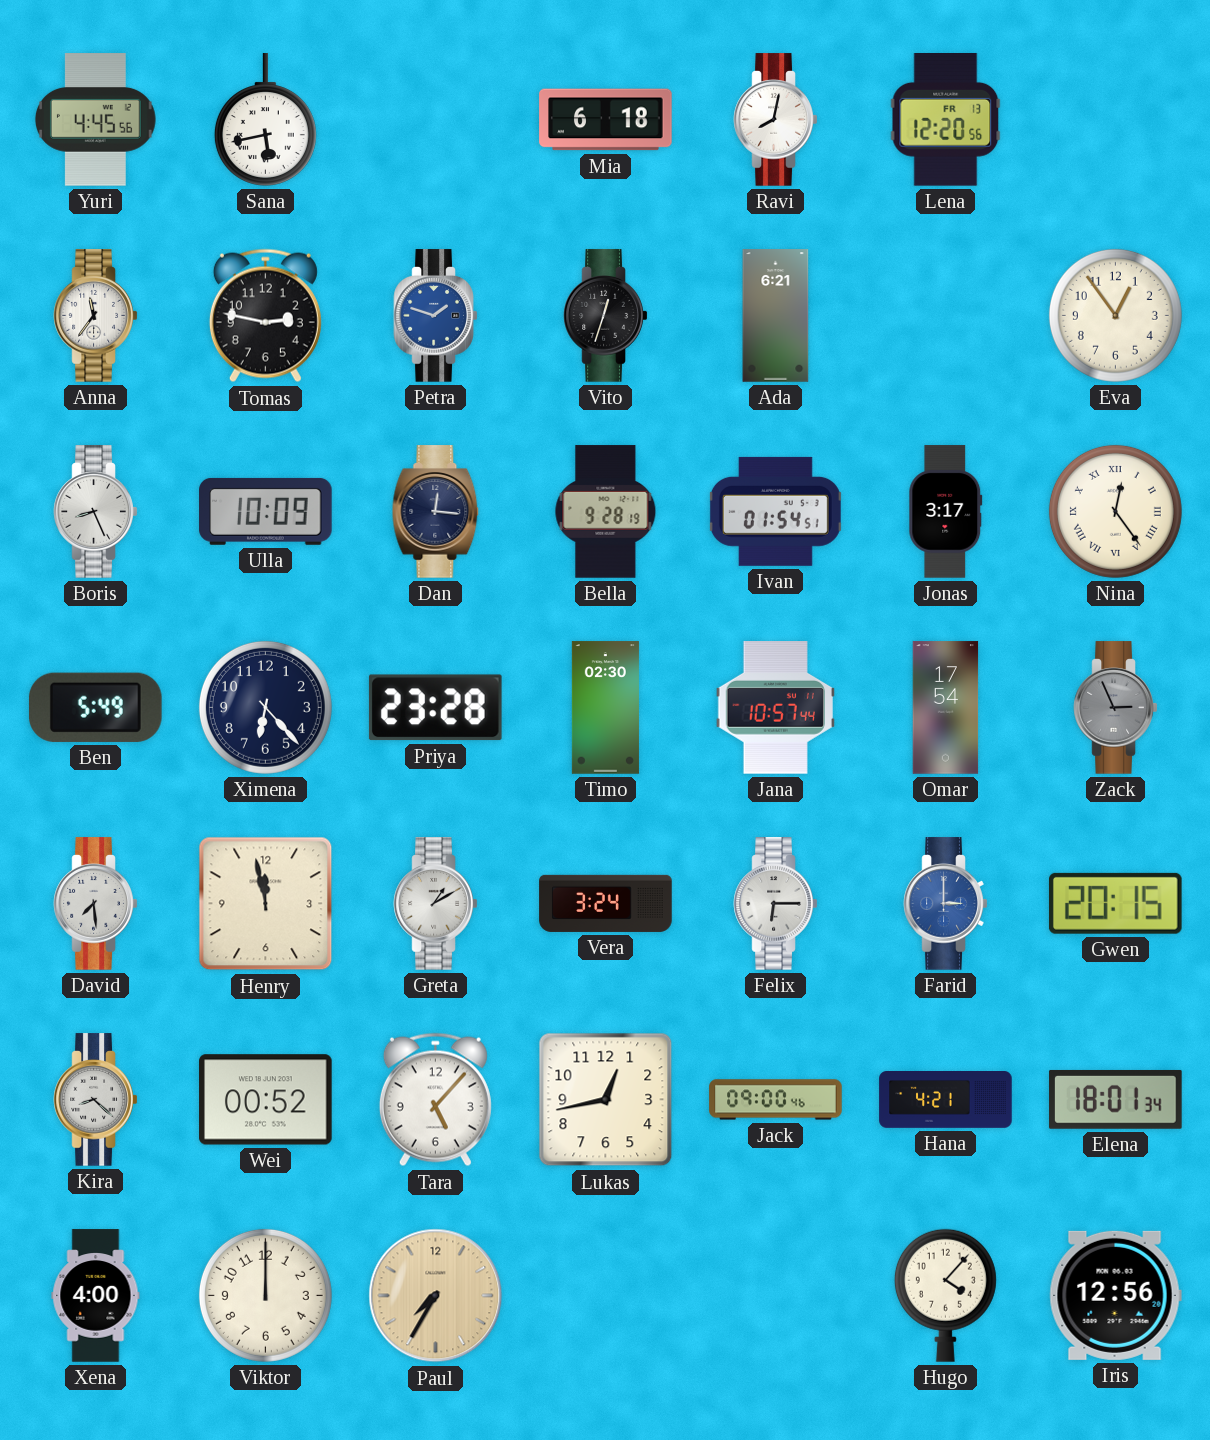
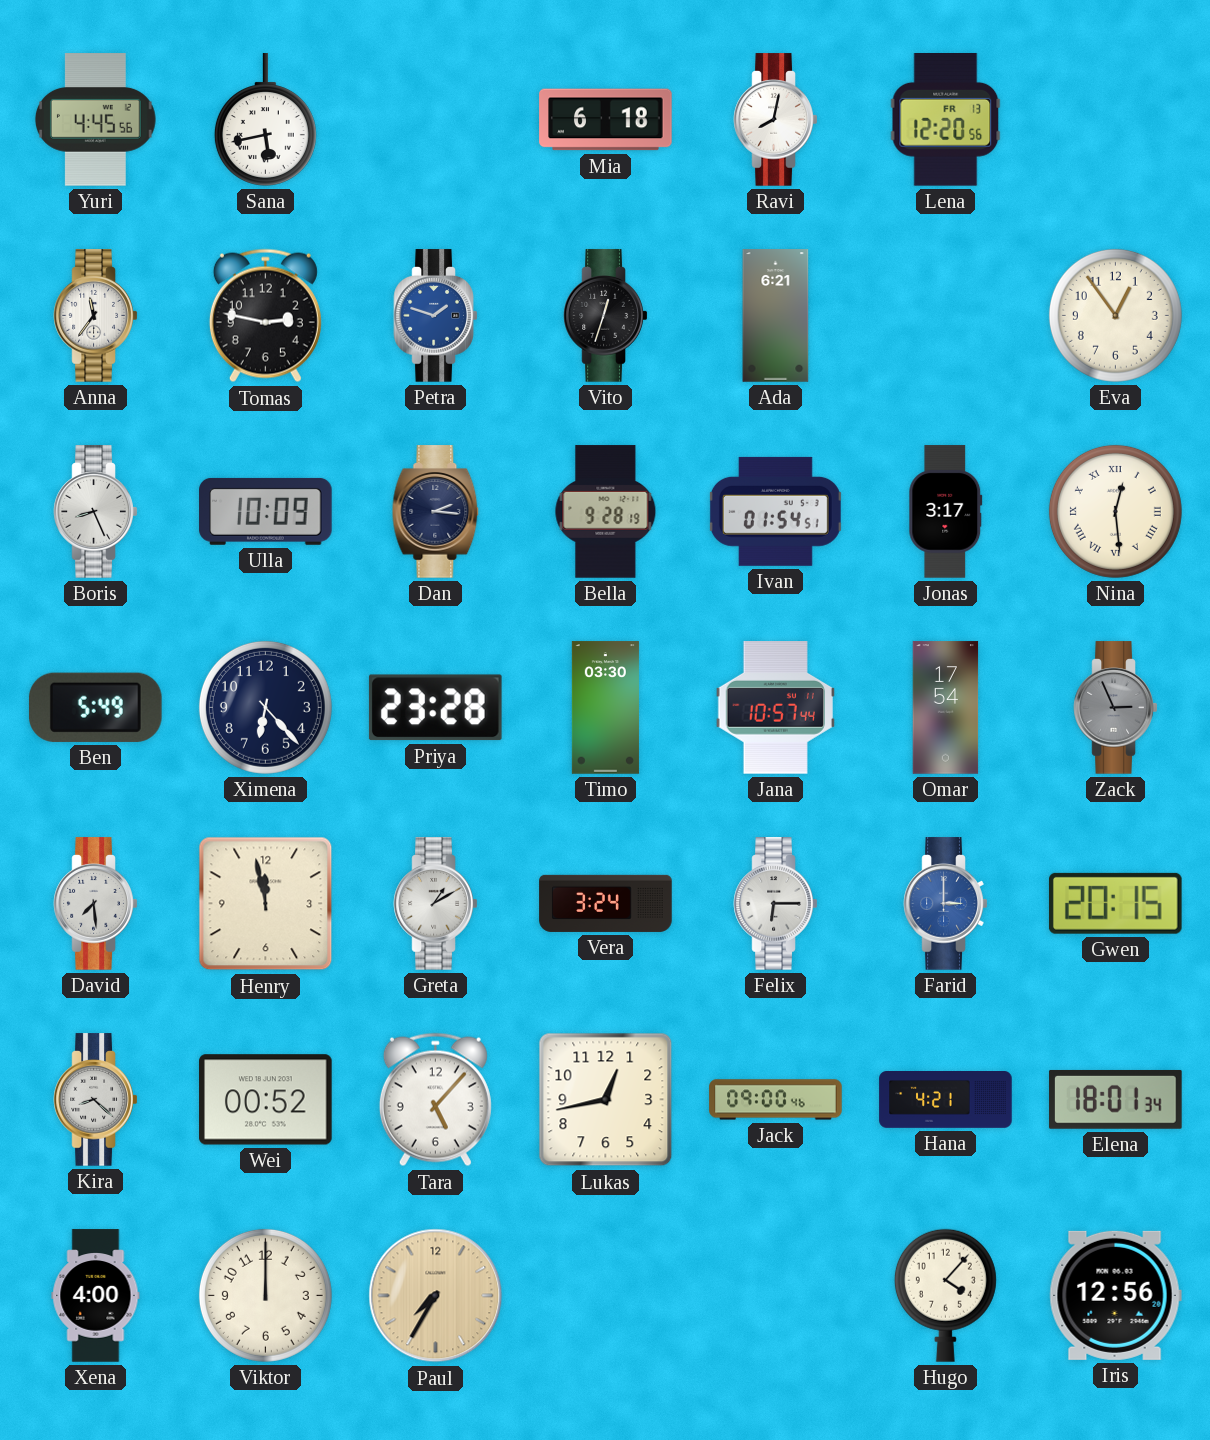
Dan: 12:16 -> 2:16
Nina: 12:24 -> 12:29
Timo: 02:30 -> 03:30
